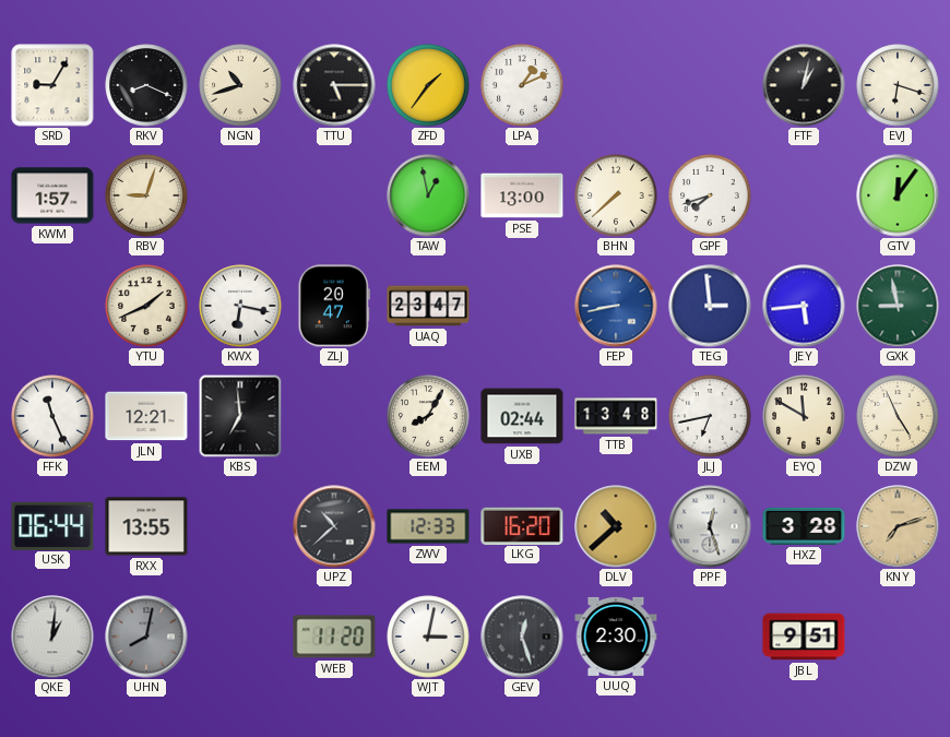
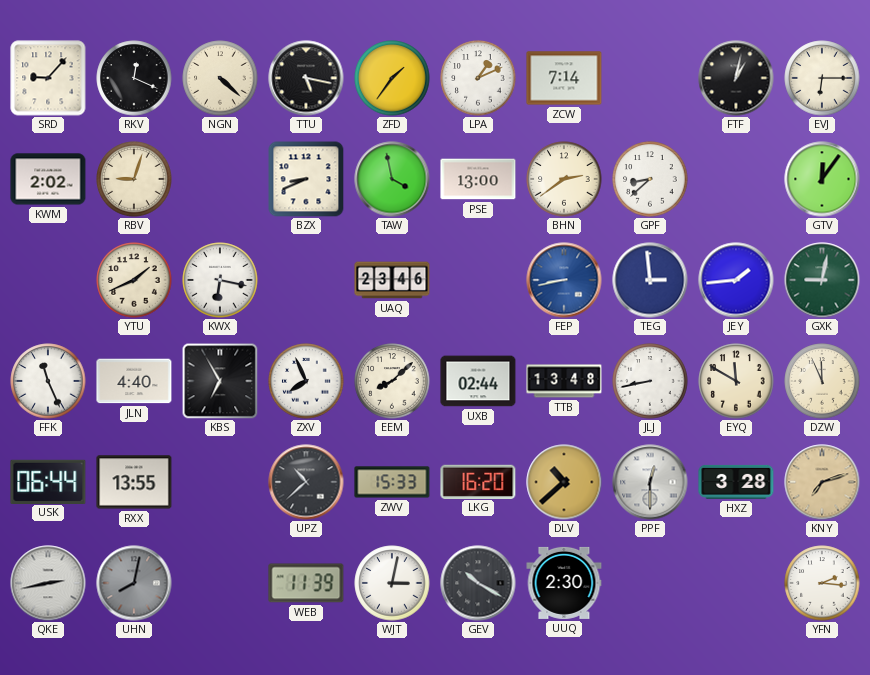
SRD: 9:05 -> 9:07
RKV: 8:19 -> 12:19
NGN: 10:42 -> 4:22
TTU: 5:15 -> 5:17
ZCW: none -> 7:14
EVJ: 6:18 -> 6:15
KWM: 1:57 -> 2:02
BZX: none -> 8:41
TAW: 12:58 -> 3:58
BHN: 7:38 -> 2:39
GPF: 7:42 -> 8:38
ZLJ: 20:47 -> none
UAQ: 23:47 -> 23:46
JEY: 5:44 -> 1:44
GXK: 8:58 -> 9:02
JLN: 12:21 -> 4:40
KBS: 6:59 -> 6:55
ZXV: none -> 7:56
EEM: 8:05 -> 8:08
JLJ: 6:43 -> 8:43
DZW: 4:56 -> 11:56
ZWV: 12:33 -> 15:33
PPF: 12:27 -> 12:30
QKE: 1:01 -> 2:43
WEB: 11:20 -> 11:39
GEV: 12:27 -> 10:20
JBL: 9:51 -> none
YFN: none -> 2:16
